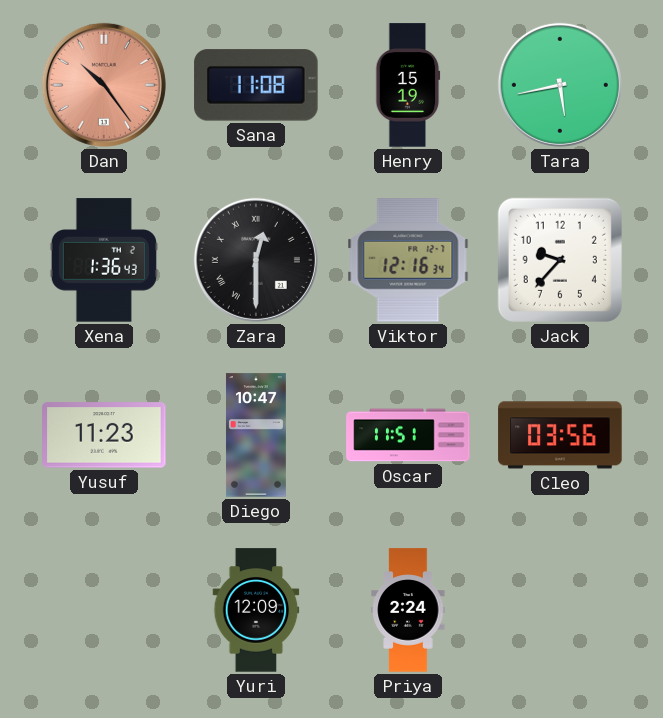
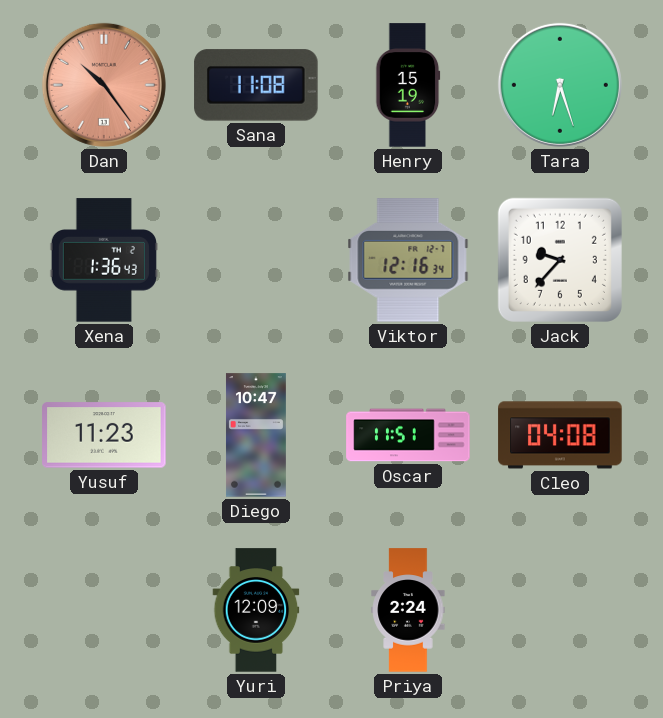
Tara: 5:43 -> 6:27
Zara: 12:30 -> none
Cleo: 03:56 -> 04:08
